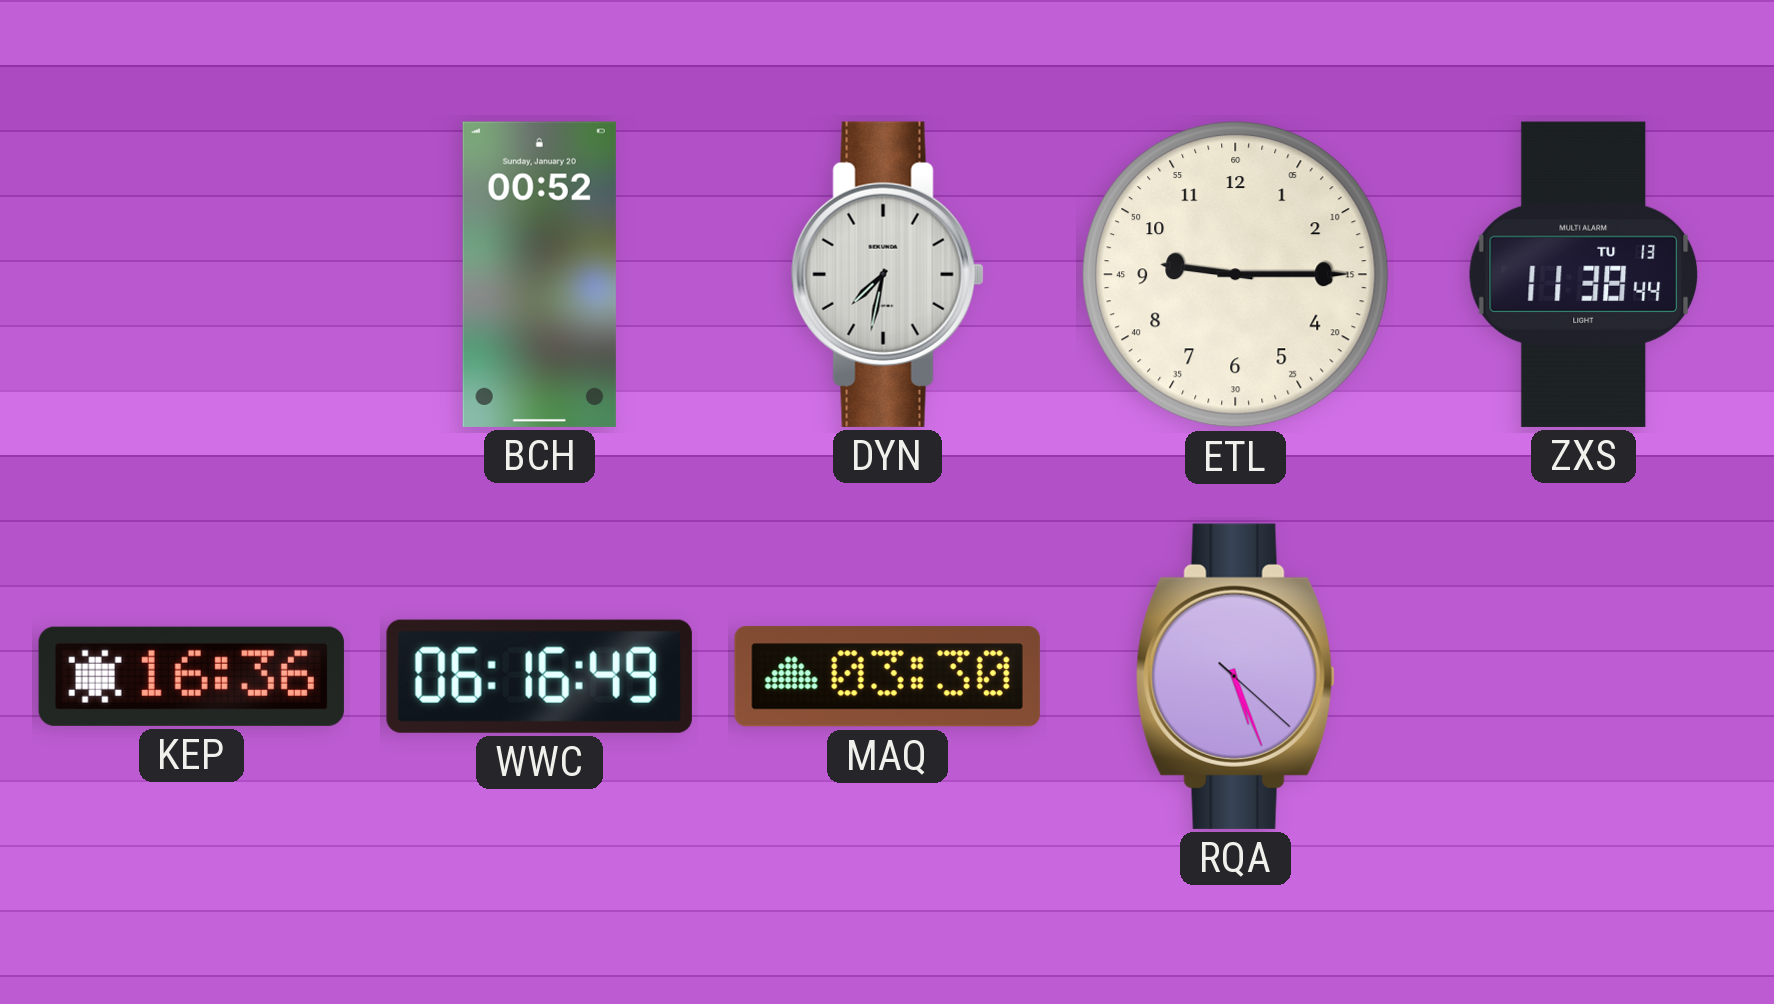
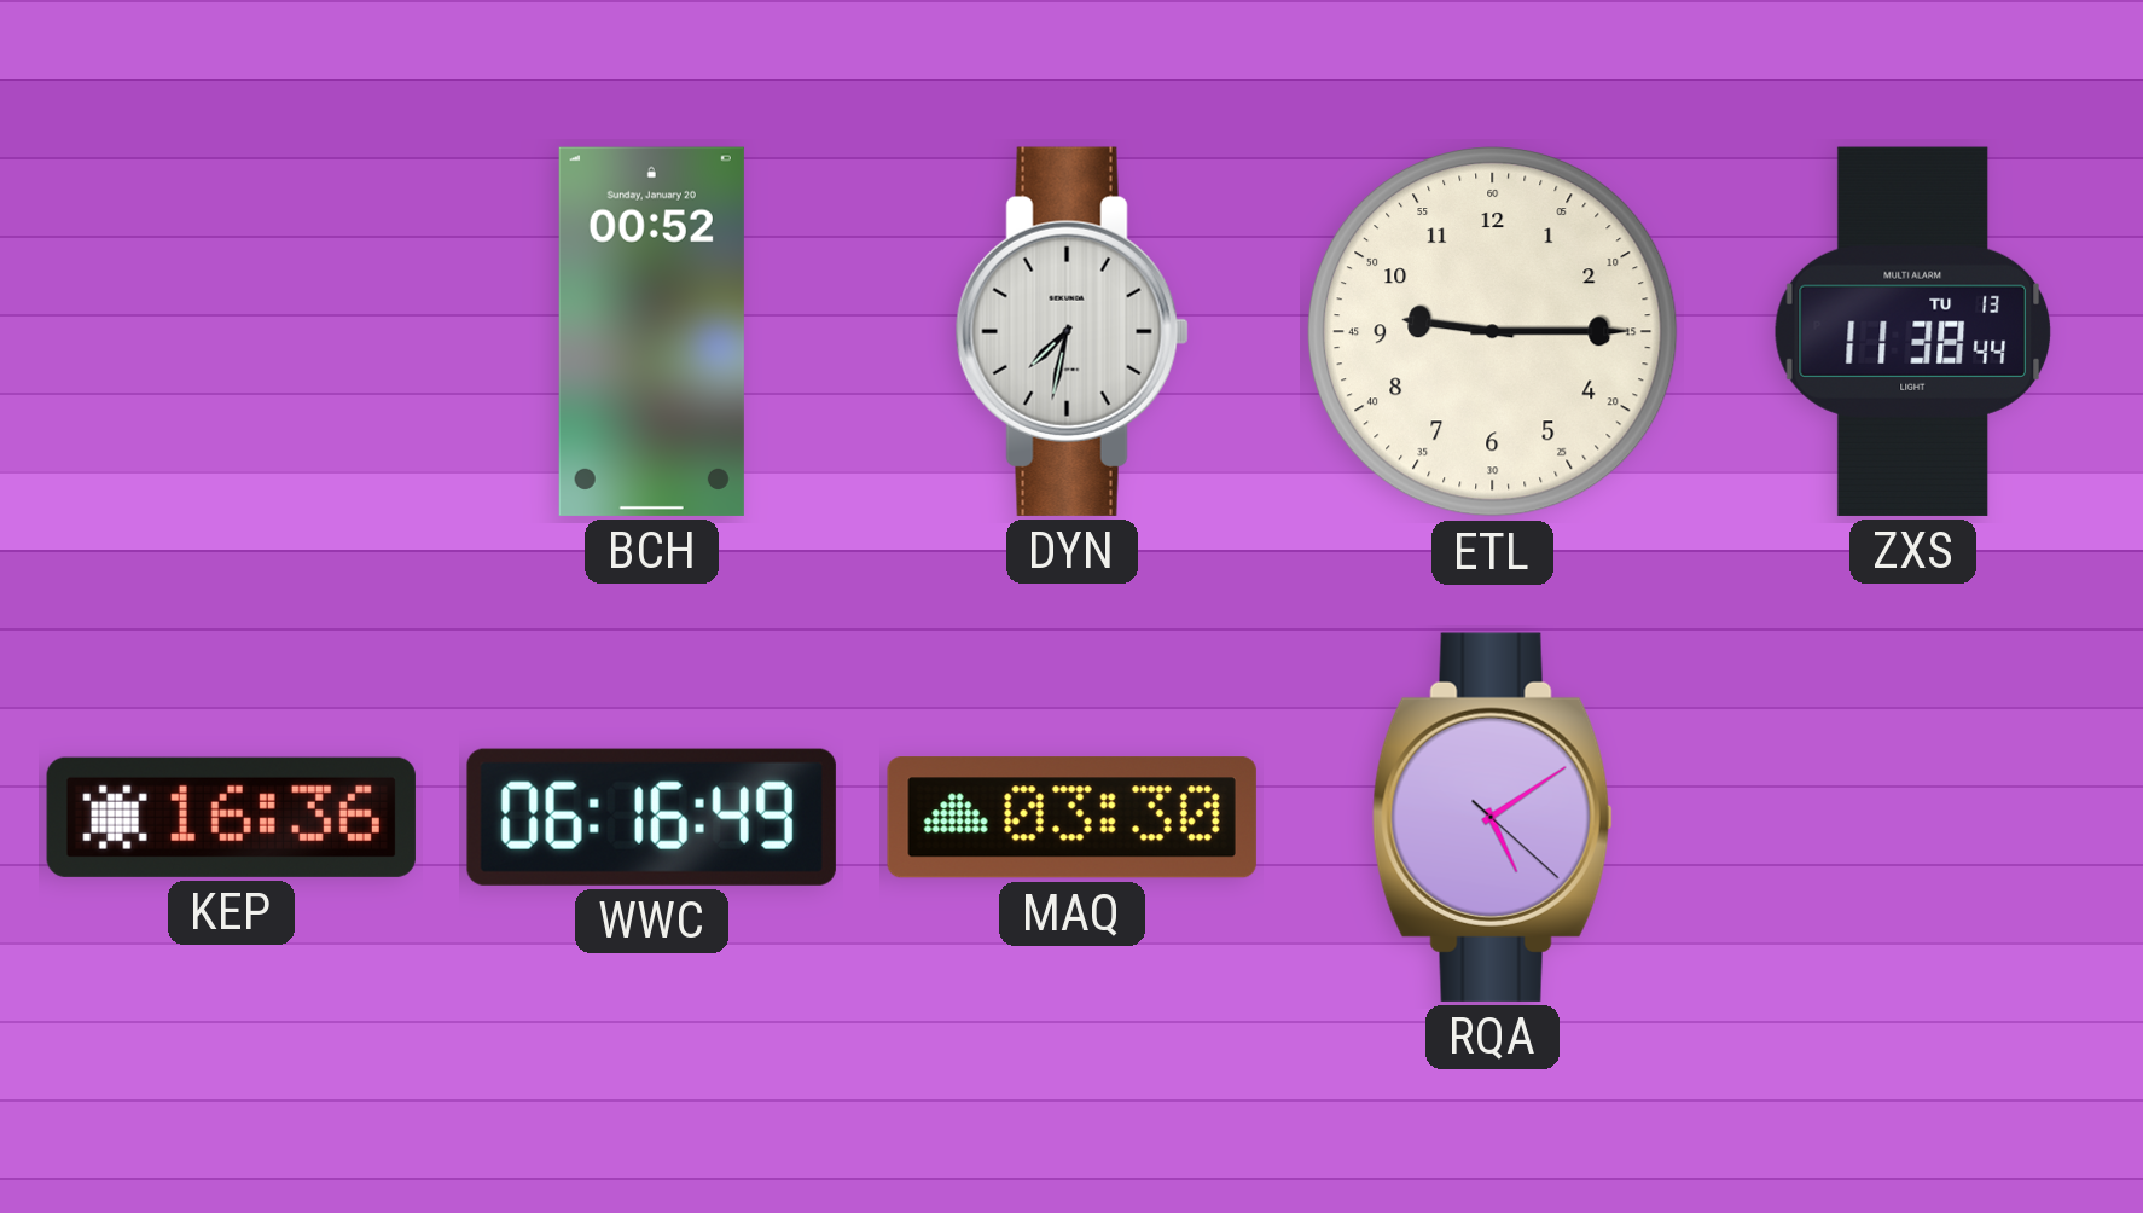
RQA: 5:26 -> 5:09
